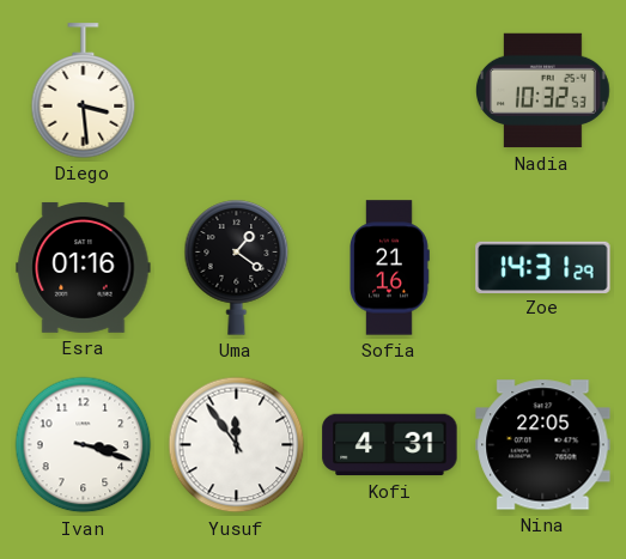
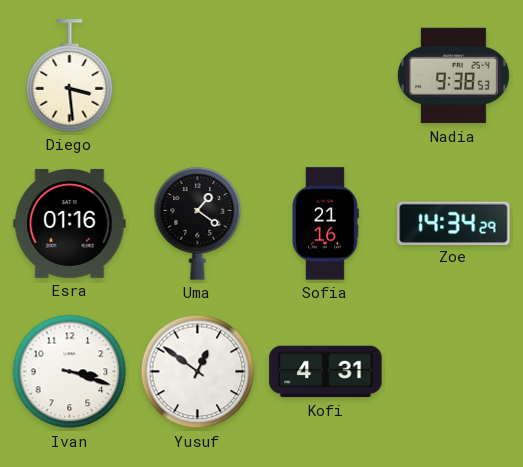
Nadia: 10:32 -> 9:38
Zoe: 14:31 -> 14:34
Yusuf: 11:54 -> 12:51
Nina: 22:05 -> none
